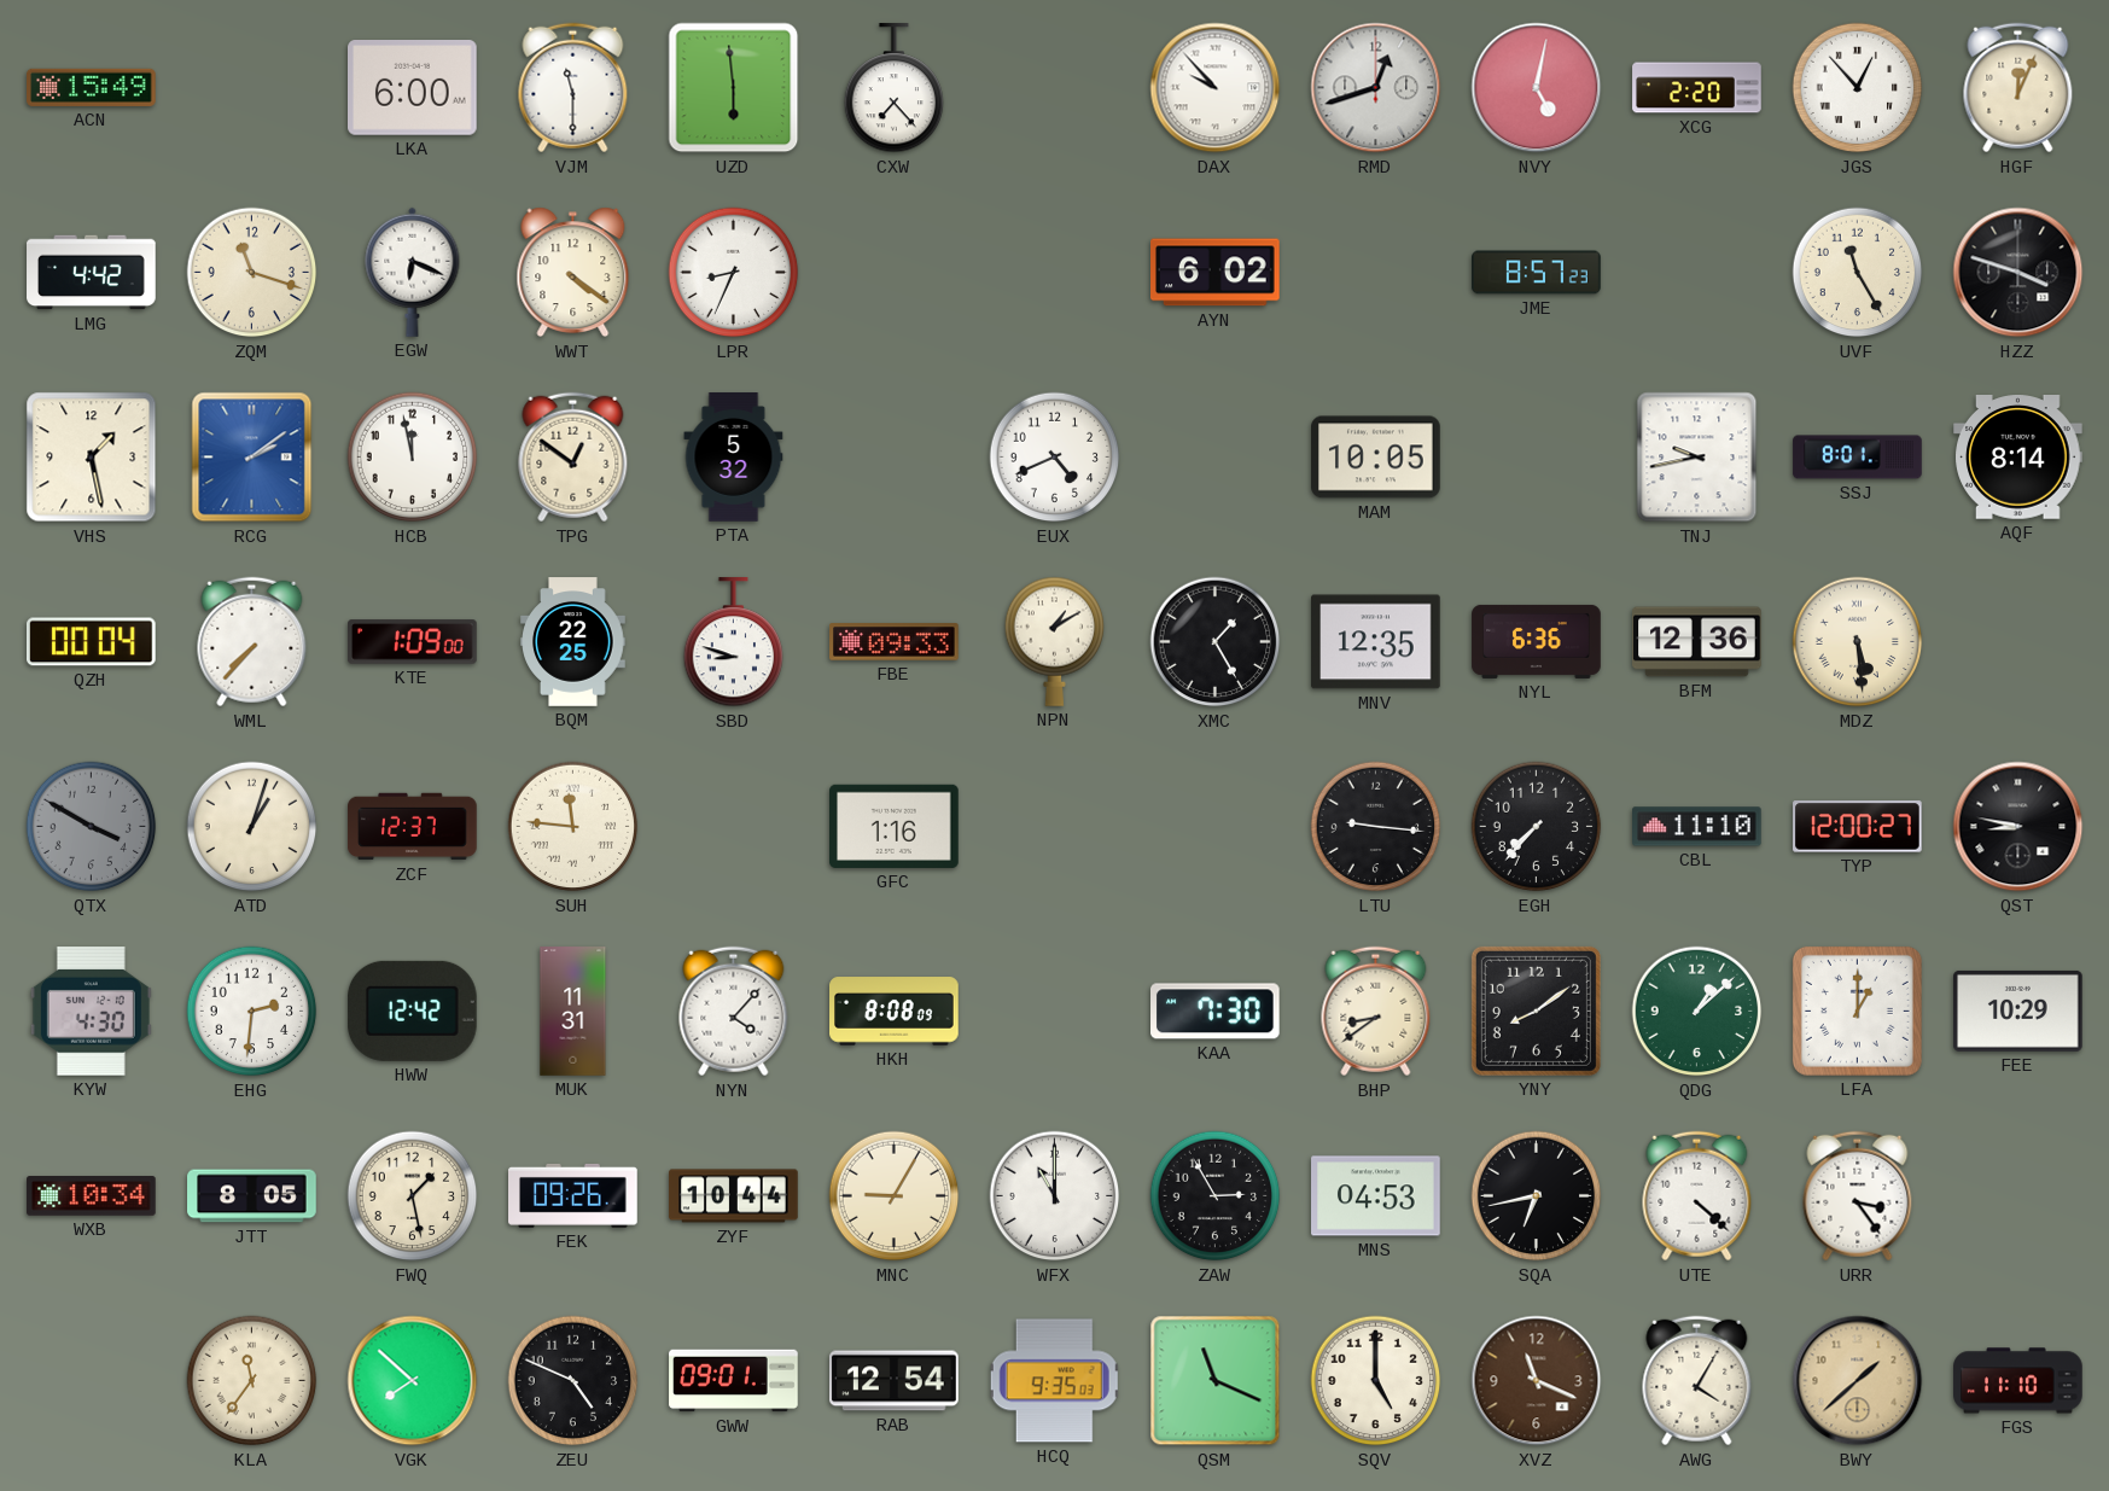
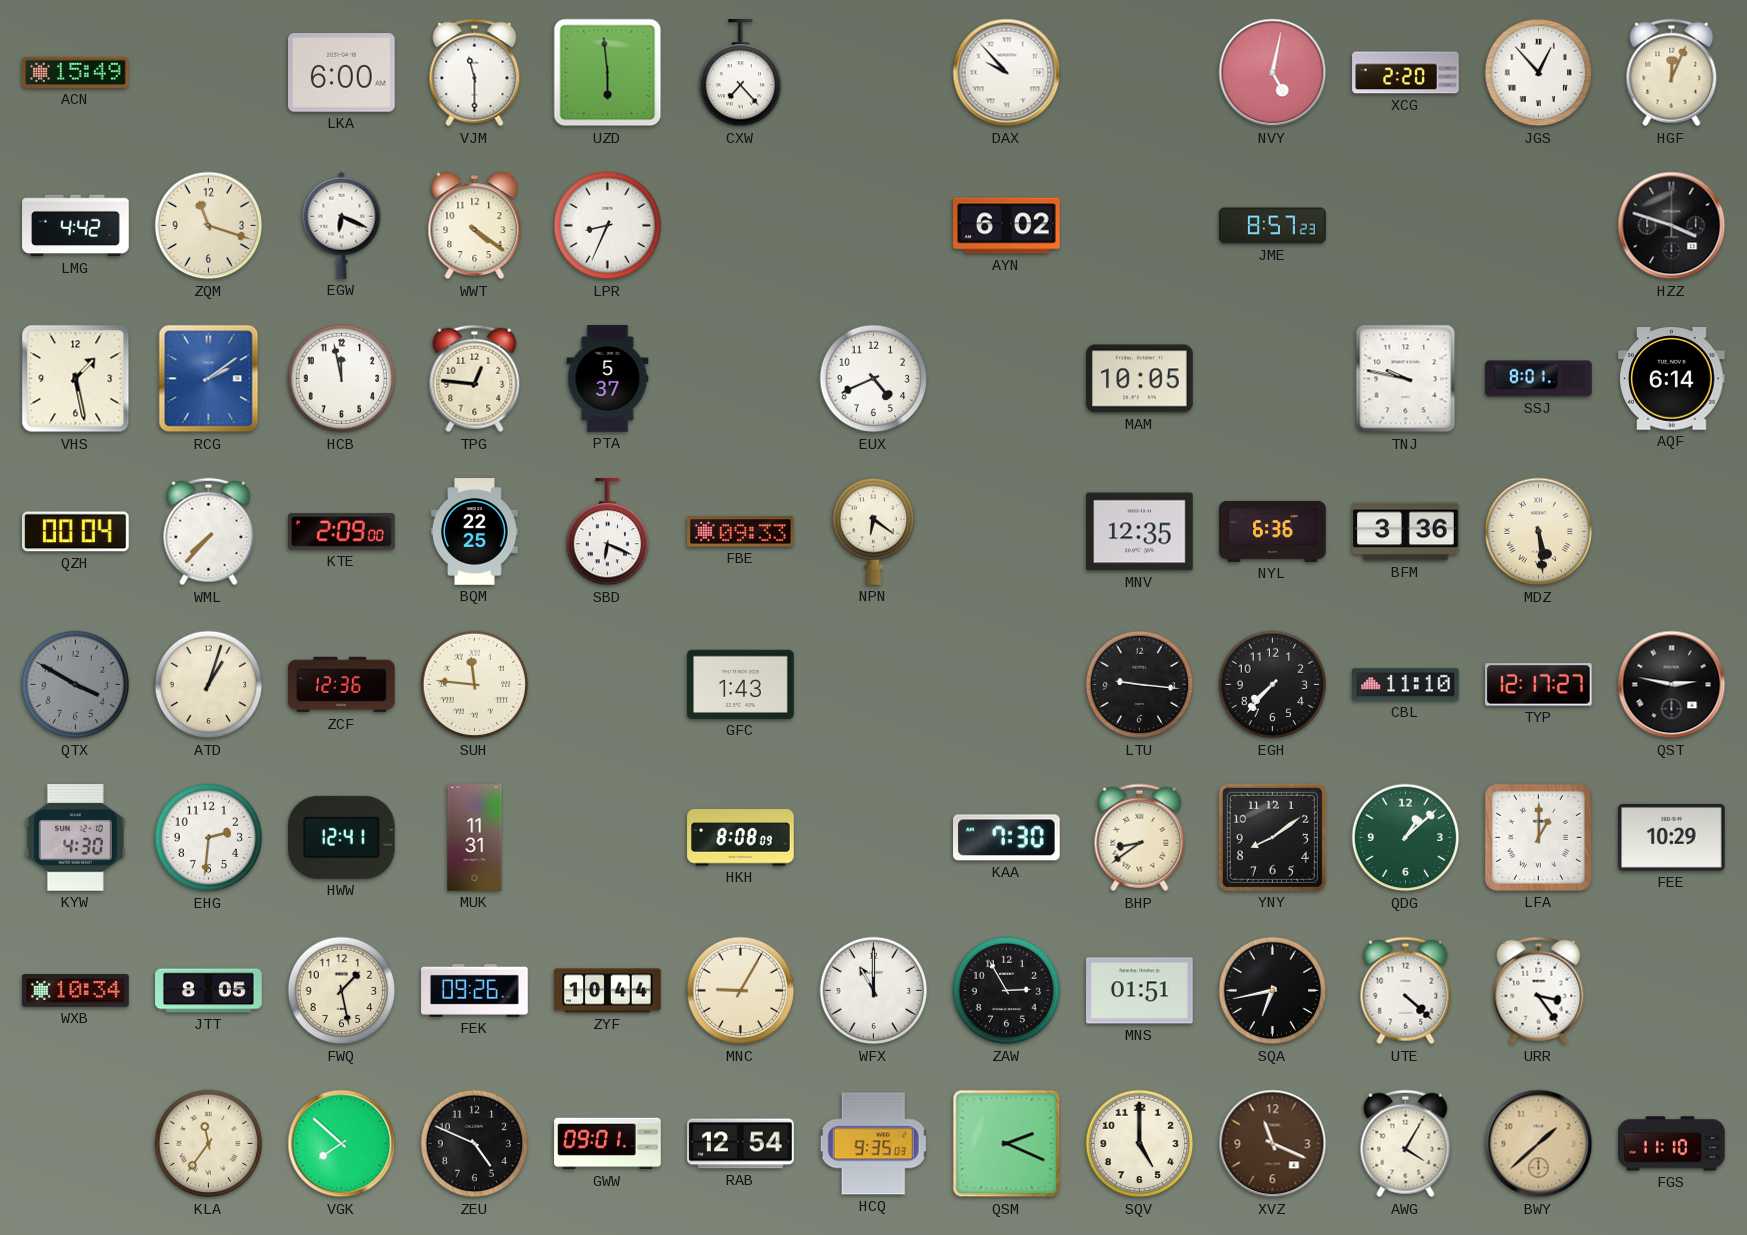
RMD: 12:42 -> none
UVF: 11:25 -> none
TPG: 12:51 -> 12:46
PTA: 5:32 -> 5:37
TNJ: 9:43 -> 9:47
AQF: 8:14 -> 6:14
KTE: 1:09 -> 2:09
SBD: 8:48 -> 6:19
NPN: 1:10 -> 6:21
XMC: 1:25 -> none
BFM: 12:36 -> 3:36
ZCF: 12:37 -> 12:36
GFC: 1:16 -> 1:43
TYP: 12:00 -> 12:17
QST: 8:47 -> 2:47
HWW: 12:42 -> 12:41
NYN: 4:07 -> none
MNS: 04:53 -> 01:51
QSM: 11:19 -> 2:19
